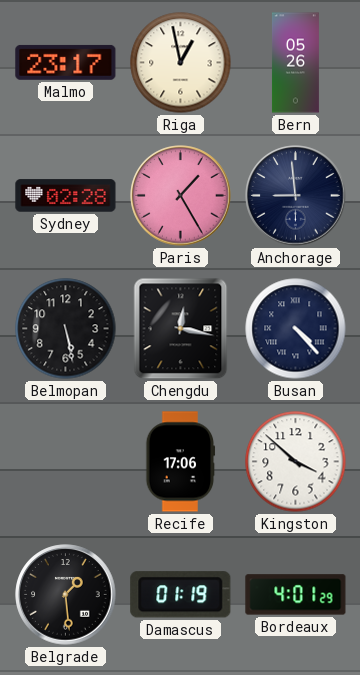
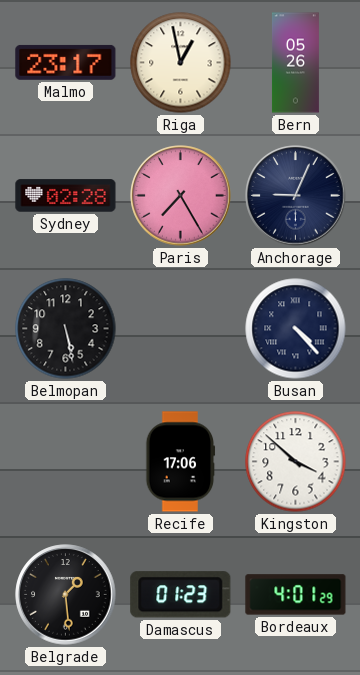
Paris: 1:25 -> 7:25
Anchorage: 8:59 -> 9:04
Chengdu: 12:17 -> none
Damascus: 01:19 -> 01:23
